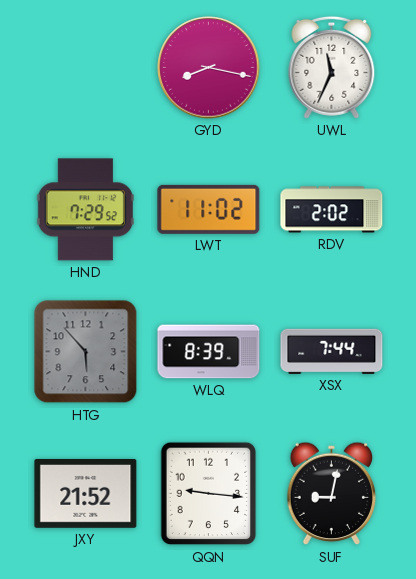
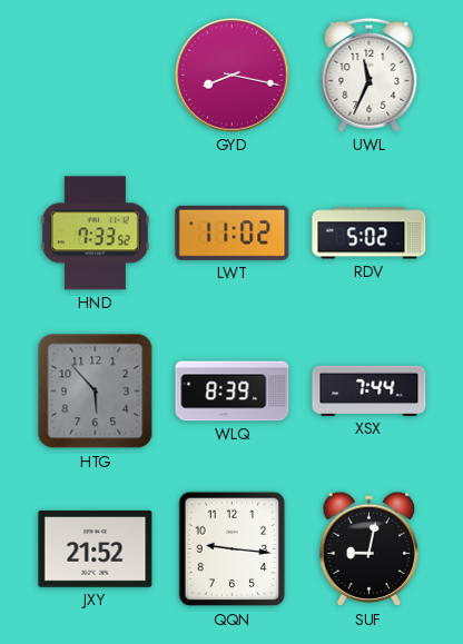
HND: 7:29 -> 7:33
RDV: 2:02 -> 5:02
